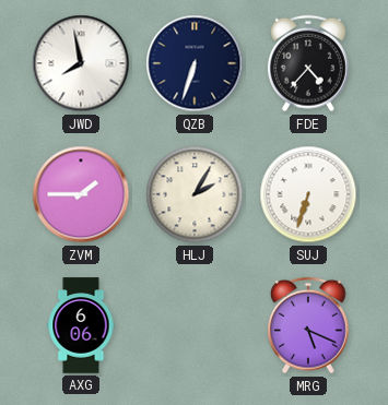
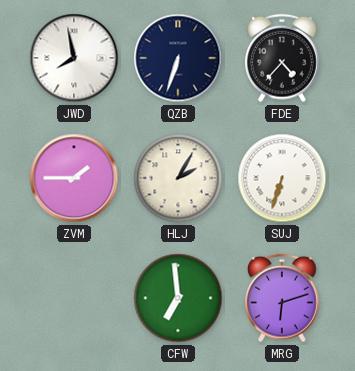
AXG: 6:06 -> none
CFW: none -> 6:59
MRG: 5:19 -> 6:12
